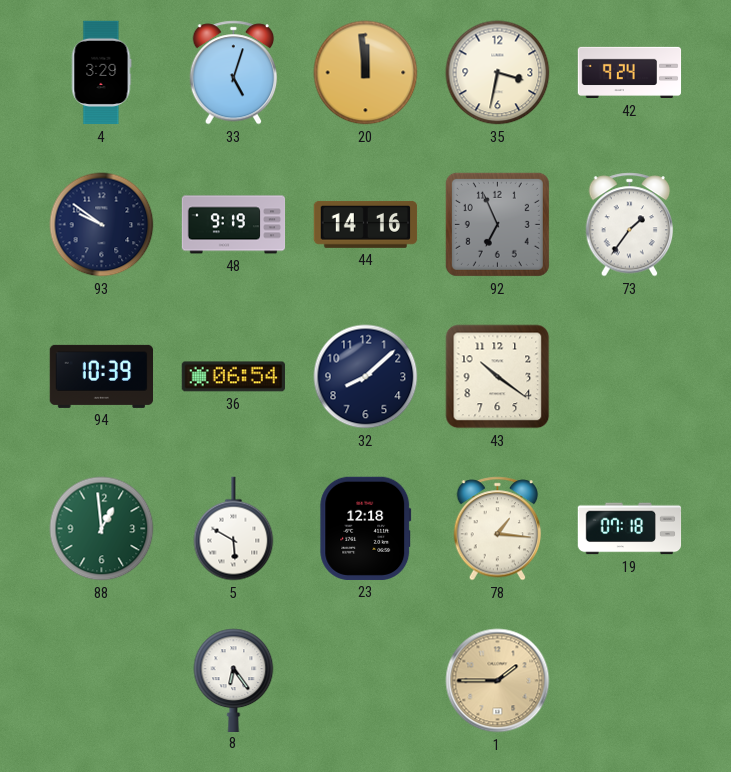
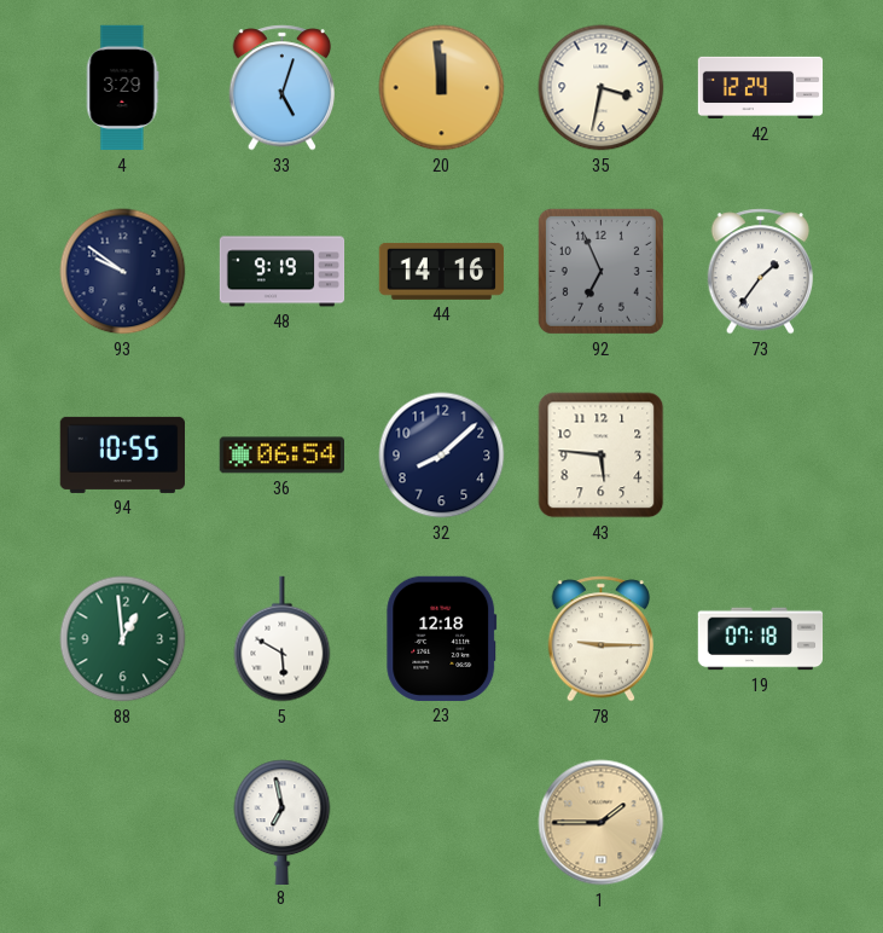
42: 9:24 -> 12:24
94: 10:39 -> 10:55
43: 10:21 -> 5:46
78: 1:16 -> 9:15
8: 6:24 -> 6:58
